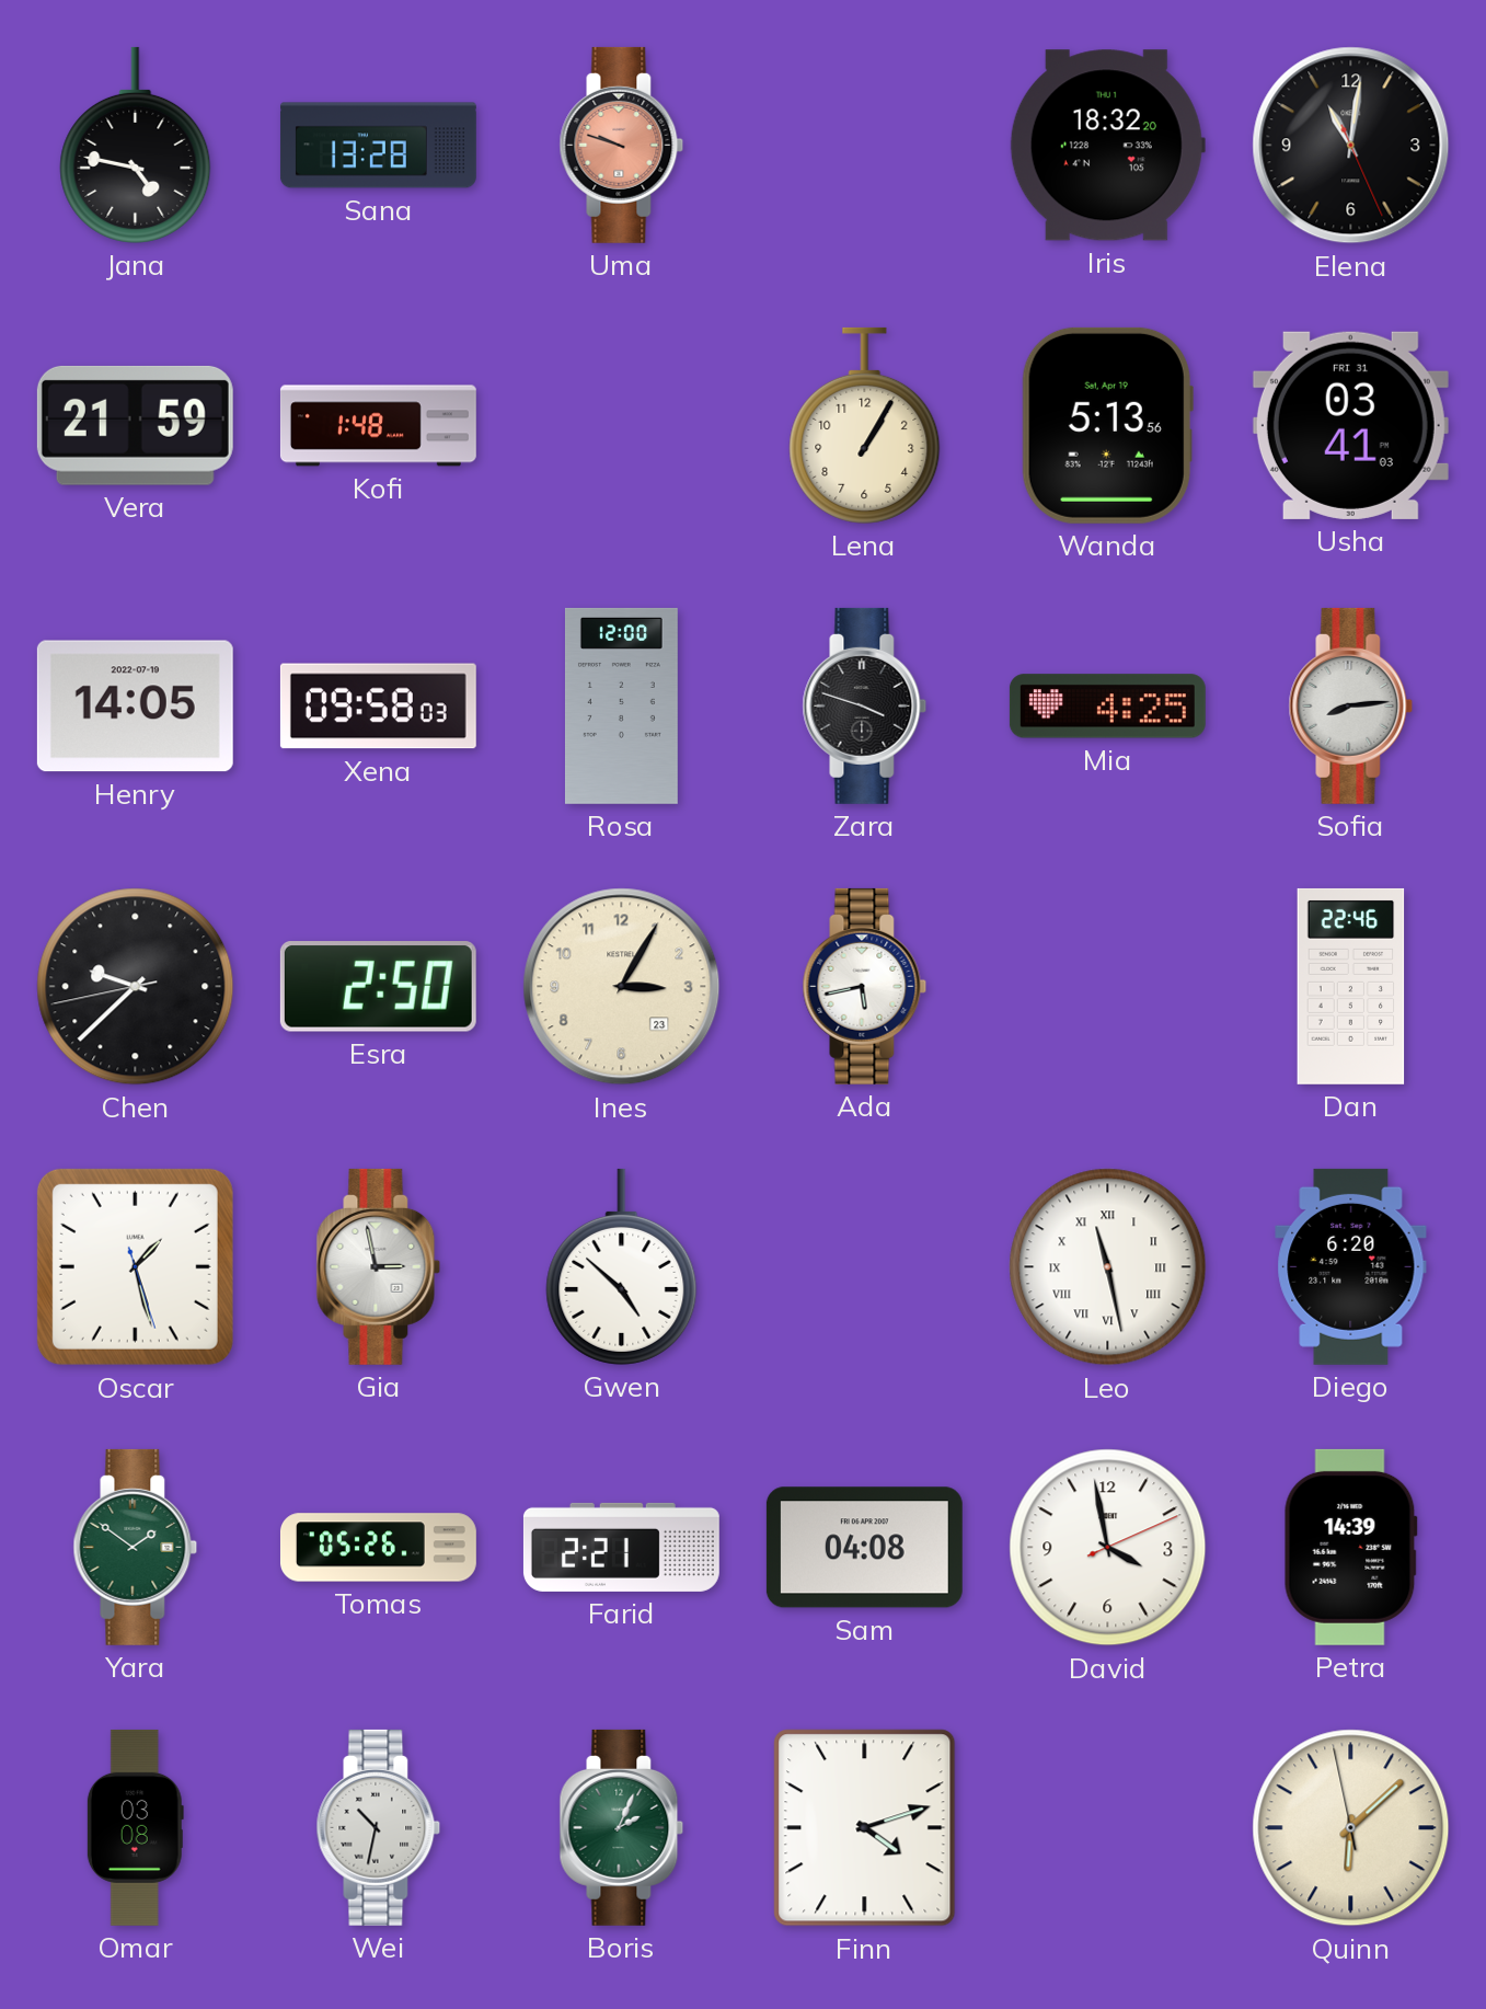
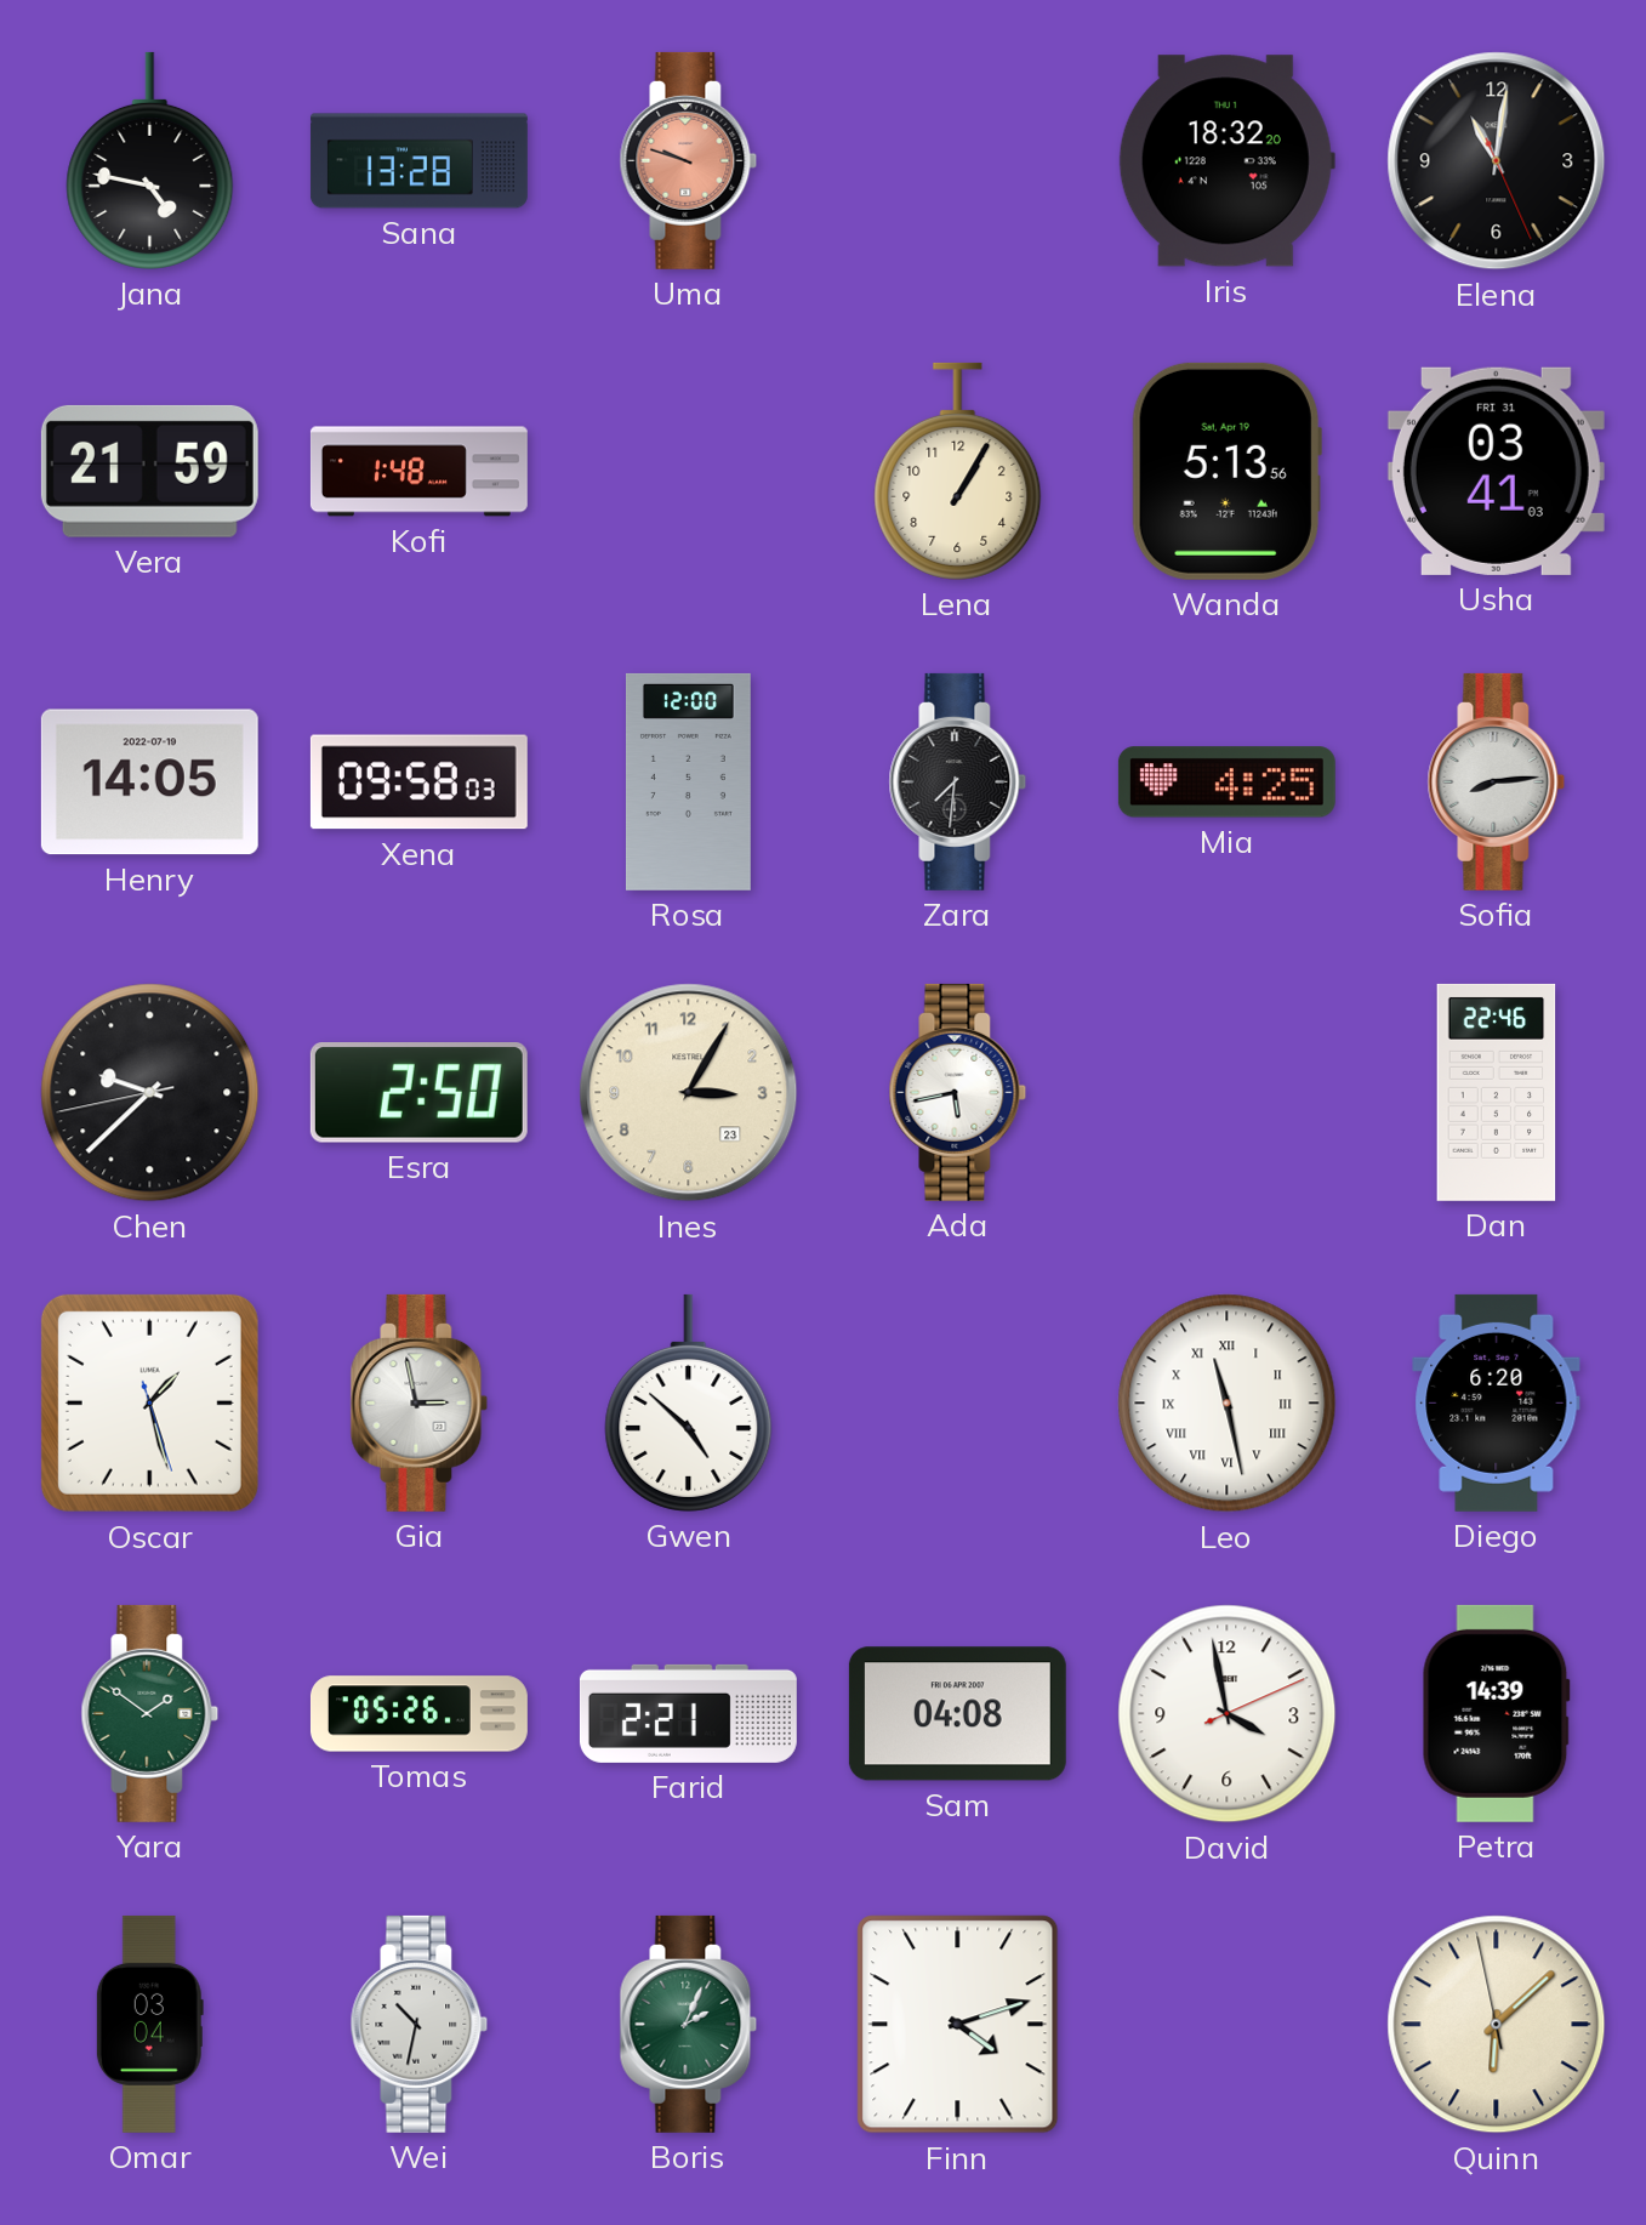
Zara: 3:48 -> 7:31
Omar: 03:08 -> 03:04
